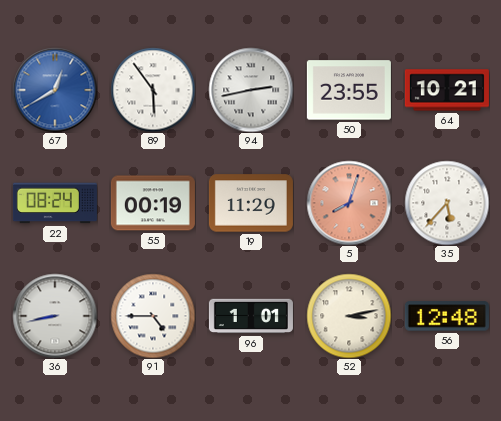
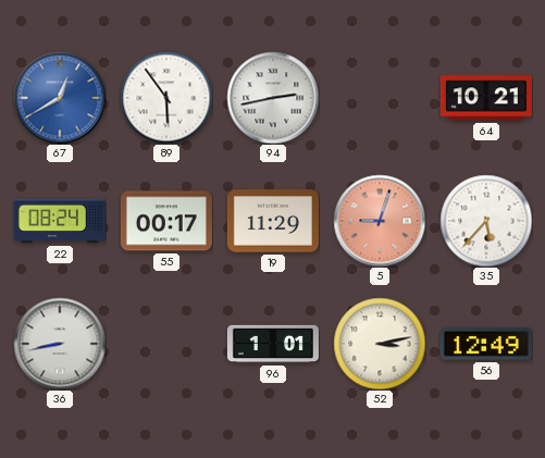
50: 23:55 -> none
55: 00:19 -> 00:17
5: 8:03 -> 9:03
91: 4:45 -> none
56: 12:48 -> 12:49
